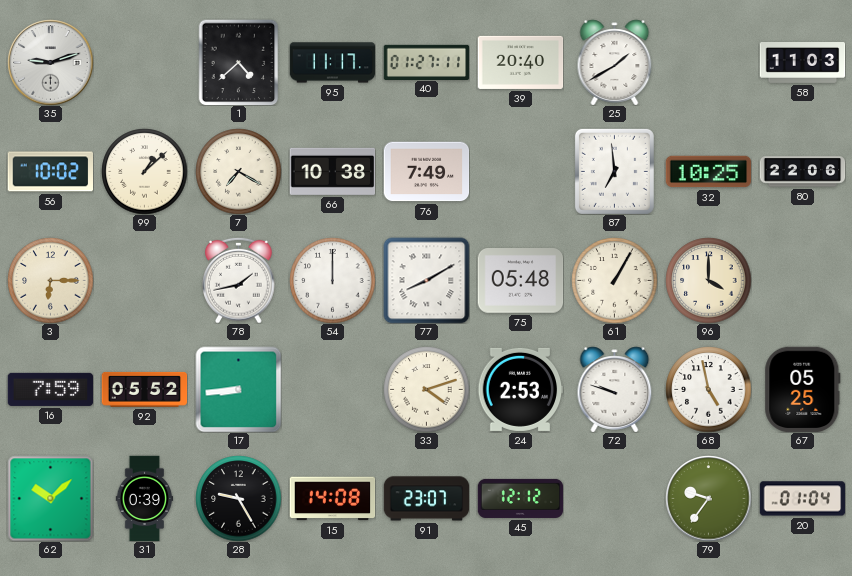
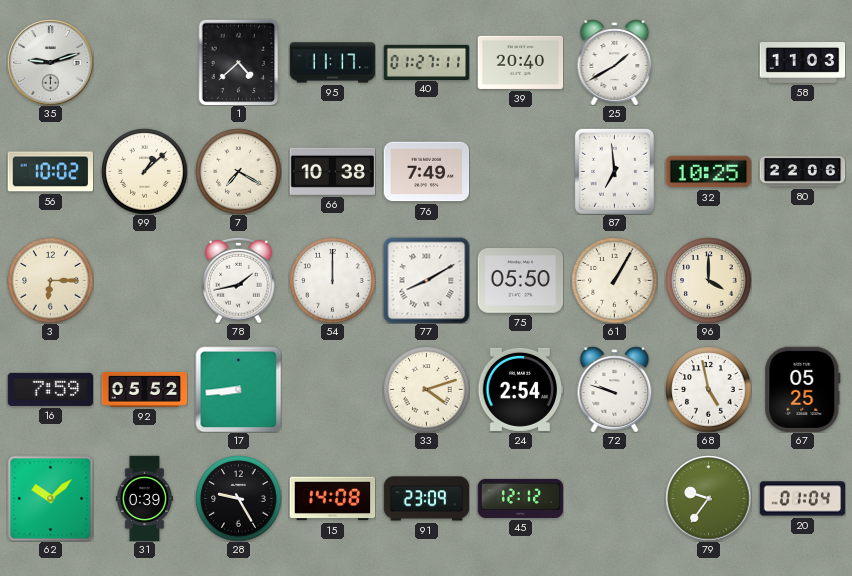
75: 05:48 -> 05:50
24: 2:53 -> 2:54
91: 23:07 -> 23:09
